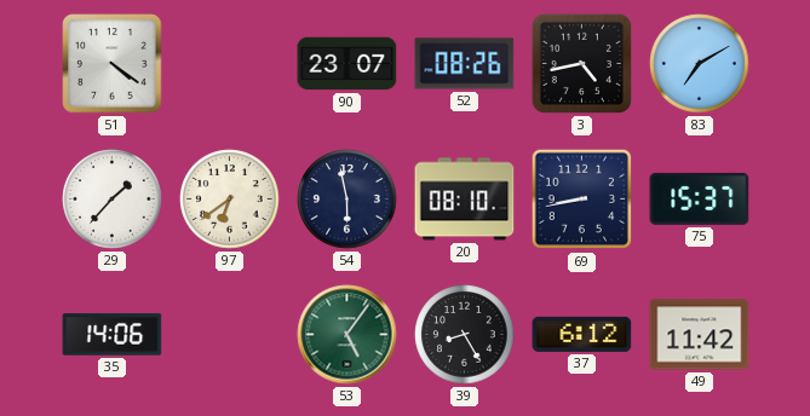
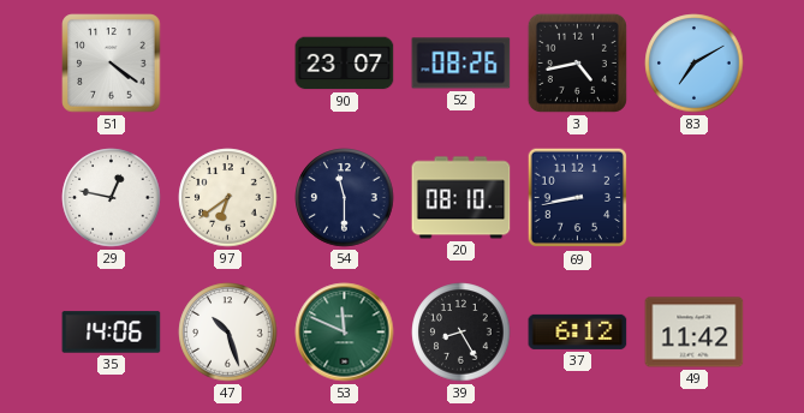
29: 1:37 -> 12:47
54: 5:58 -> 11:30
75: 15:37 -> none
47: none -> 10:27
53: 5:06 -> 11:49
